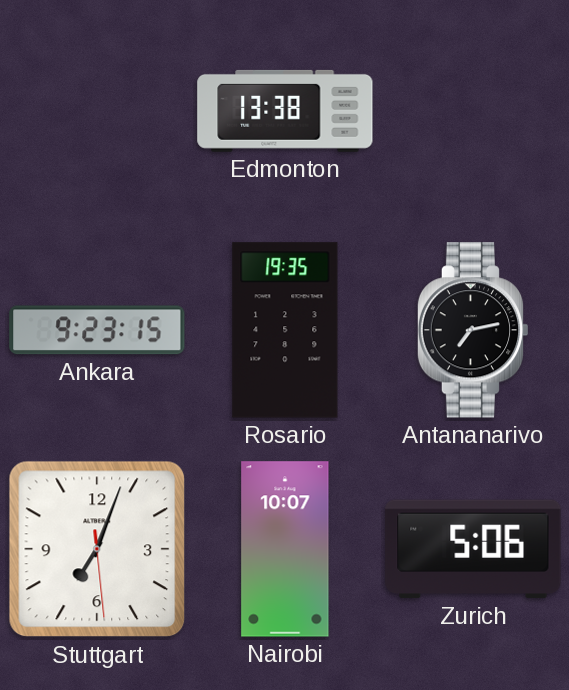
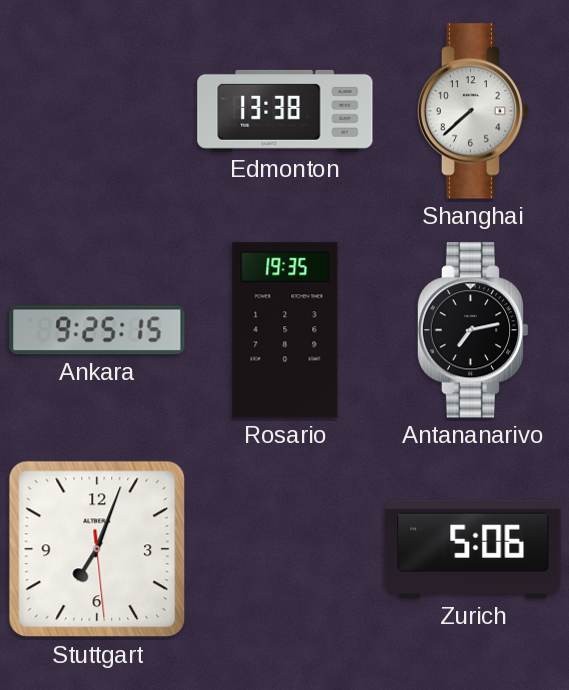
Shanghai: none -> 7:38
Ankara: 9:23 -> 9:25
Nairobi: 10:07 -> none
